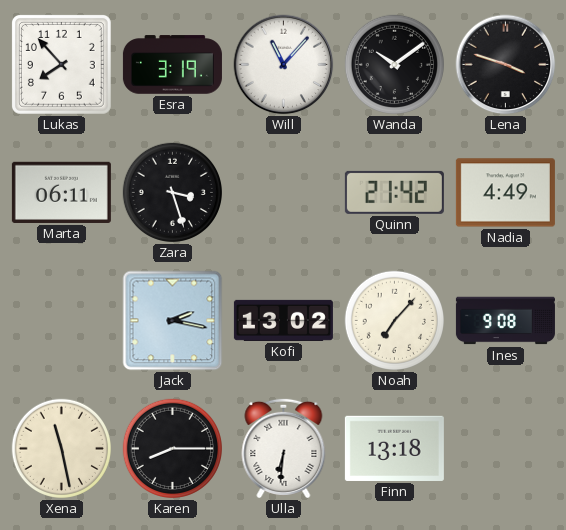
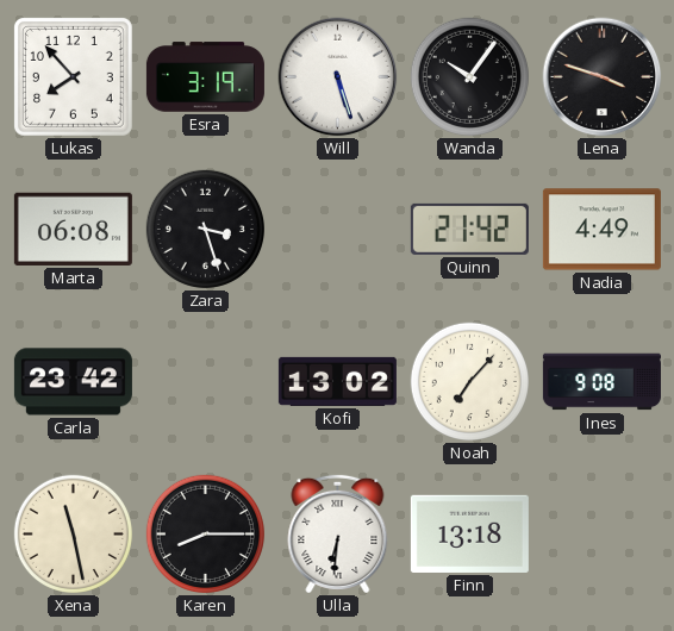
Will: 11:07 -> 5:27
Wanda: 10:09 -> 10:06
Marta: 06:11 -> 06:08
Carla: none -> 23:42
Jack: 2:17 -> none
